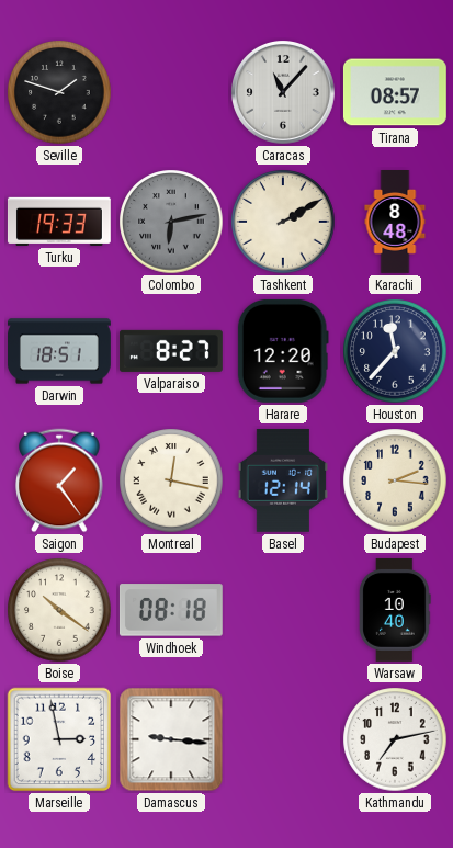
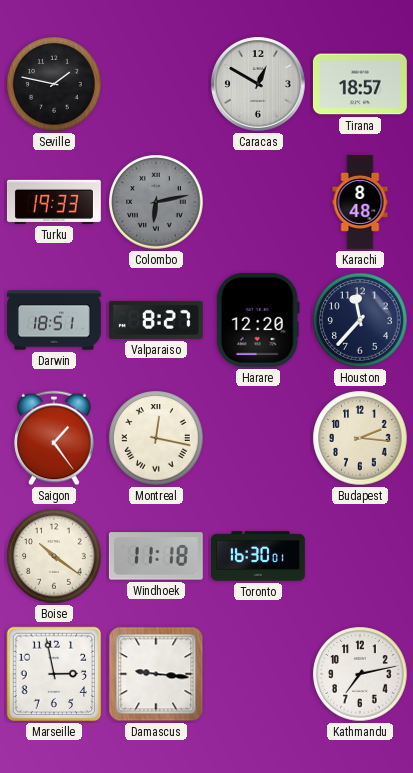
Seville: 1:48 -> 1:47
Caracas: 11:07 -> 12:50
Tirana: 08:57 -> 18:57
Tashkent: 2:10 -> none
Basel: 12:14 -> none
Windhoek: 08:18 -> 11:18
Toronto: none -> 16:30
Warsaw: 10:40 -> none
